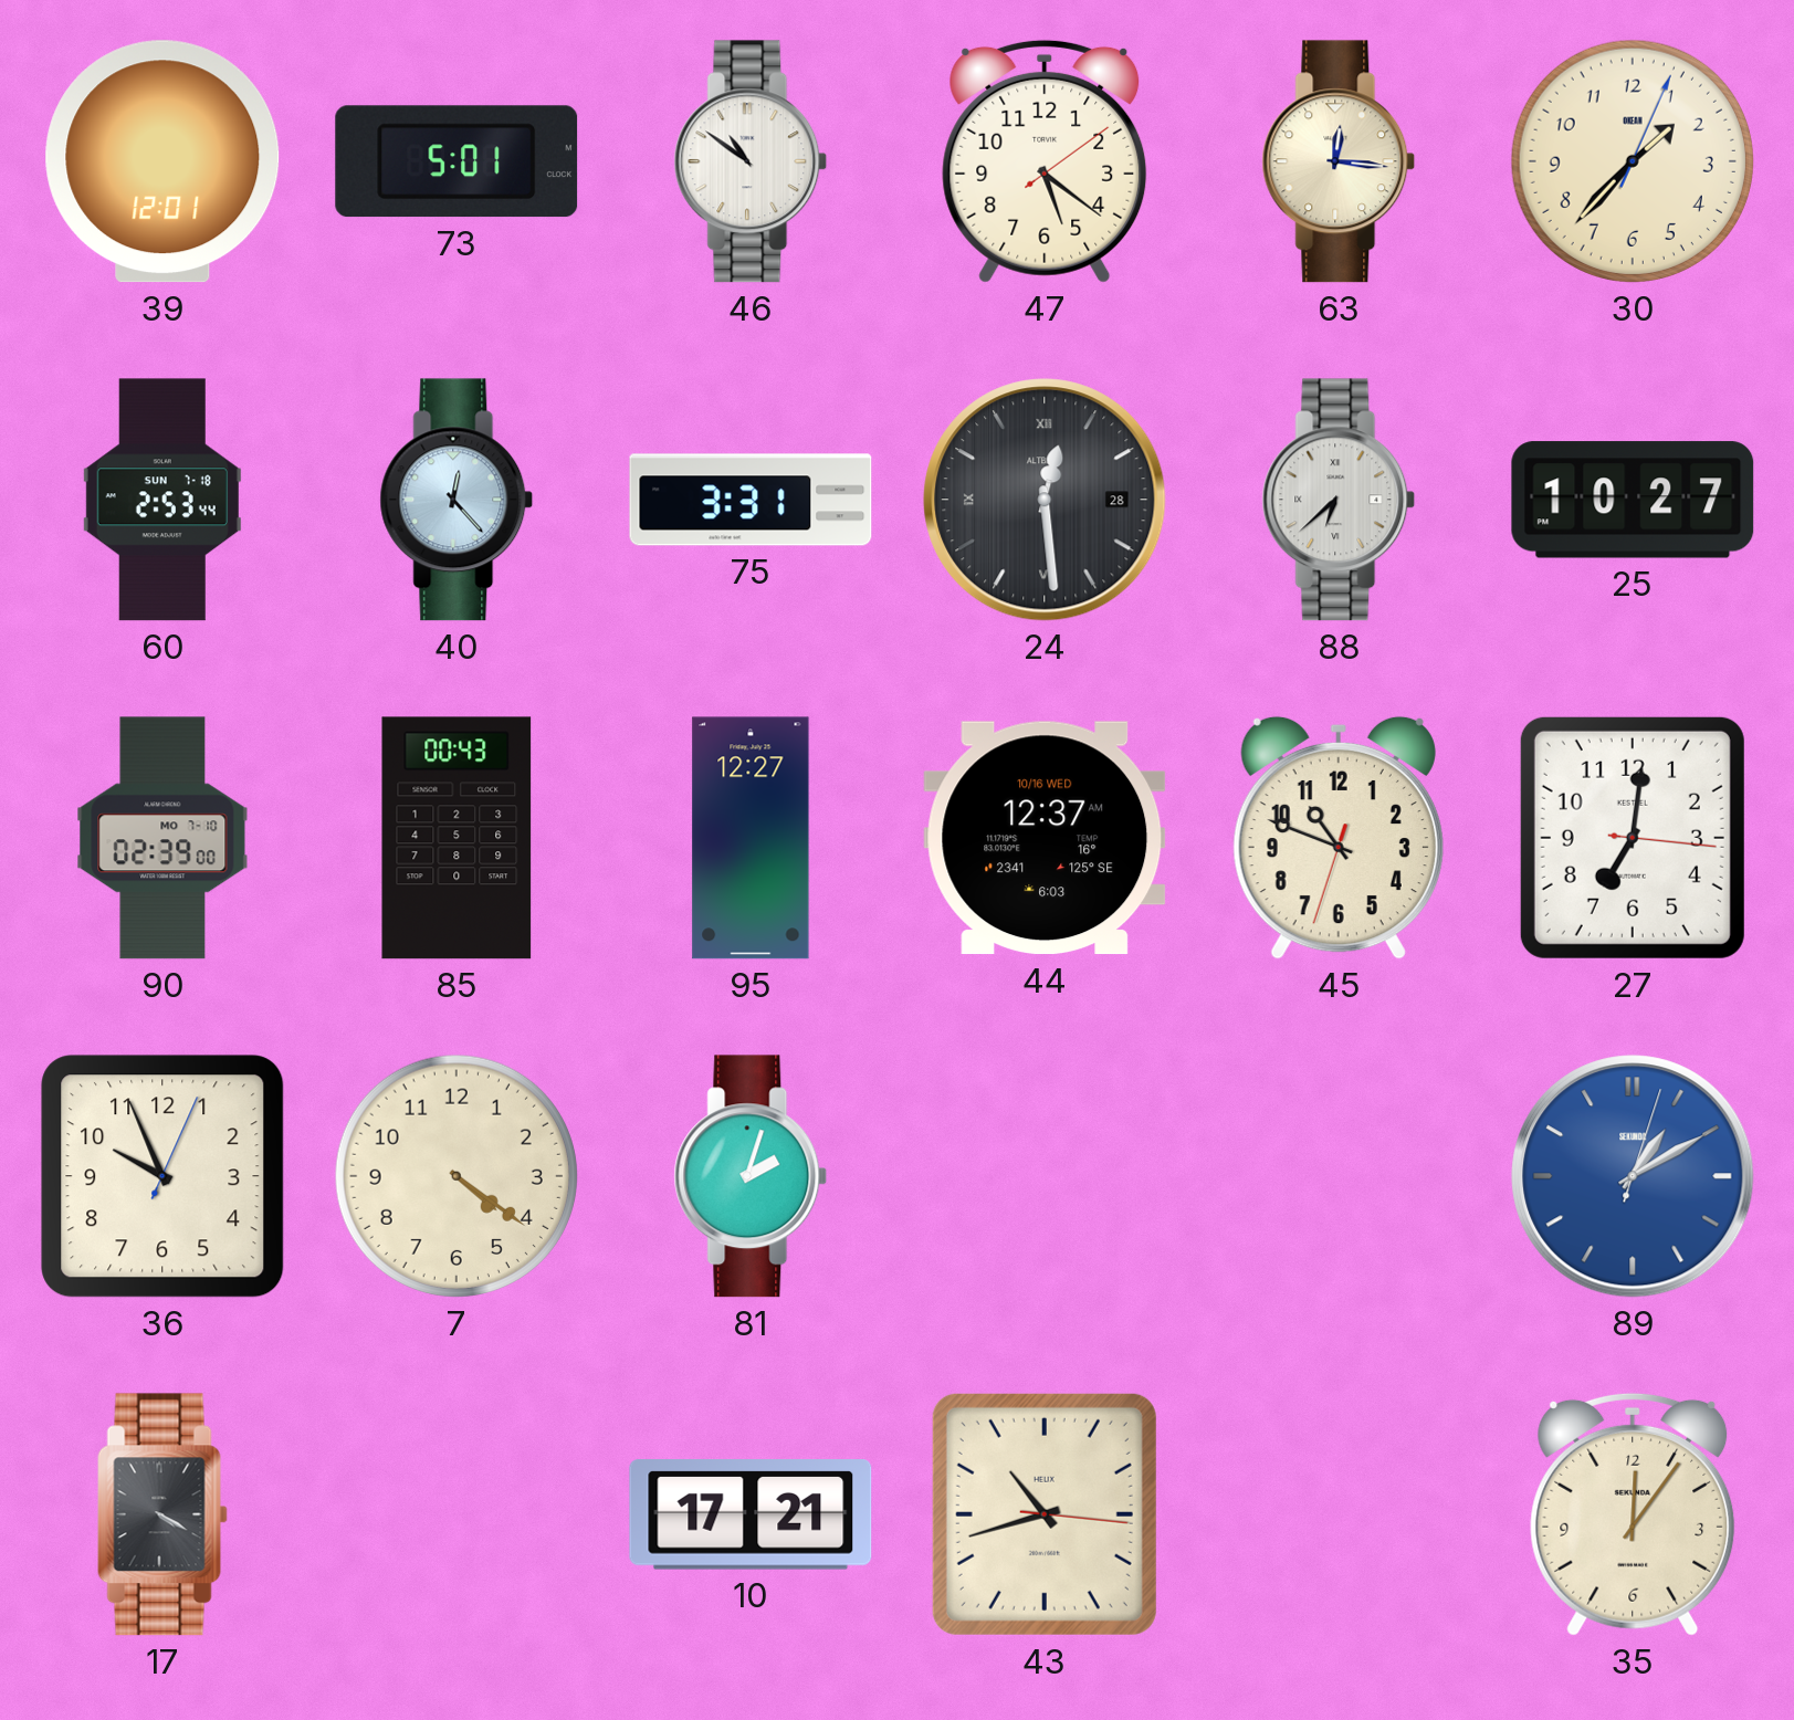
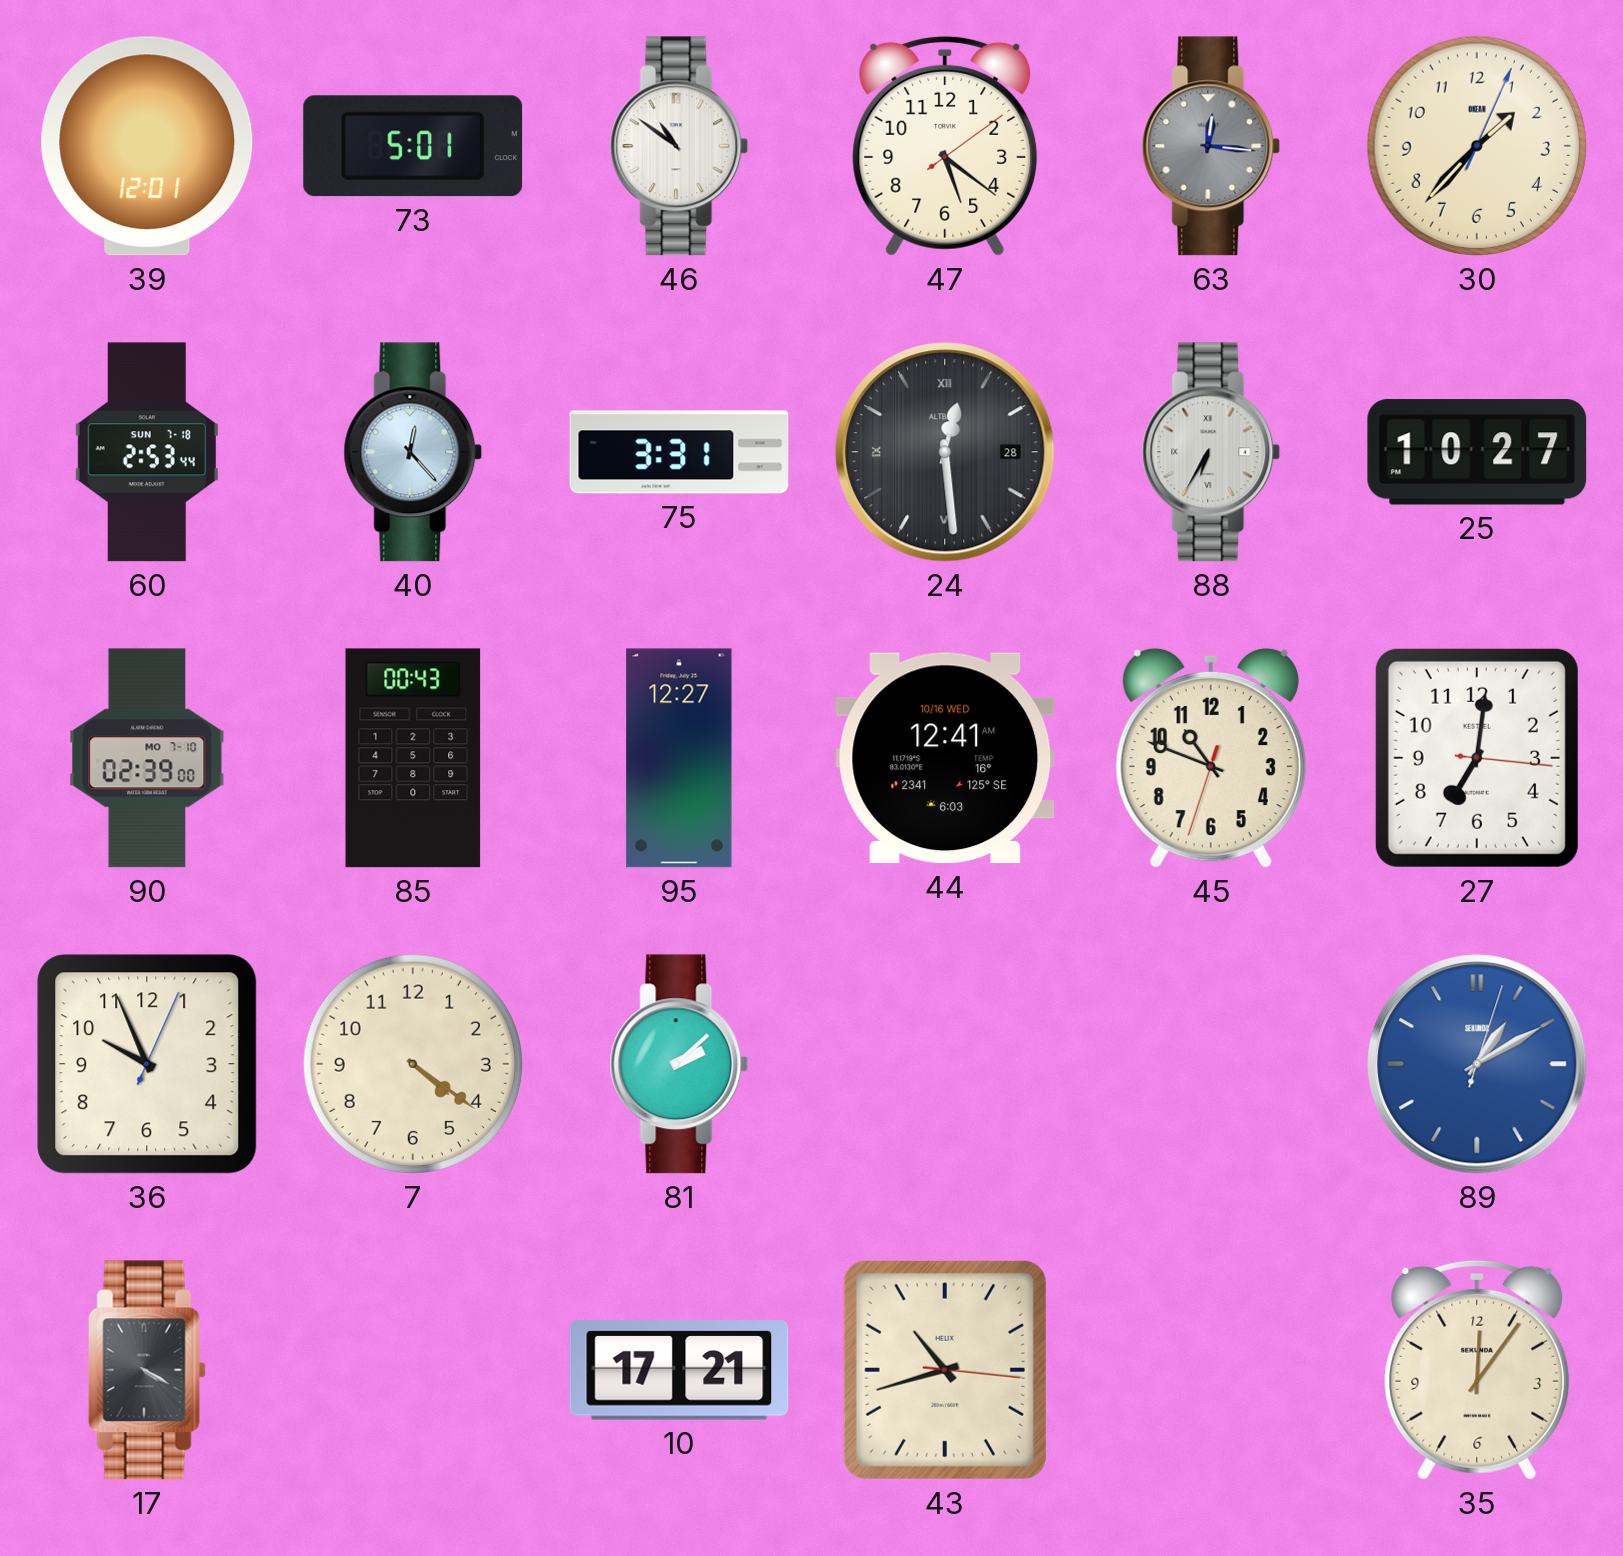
63 dial: cream -> grey
88: 6:38 -> 6:35
44: 12:37 -> 12:41
81: 2:03 -> 2:08
